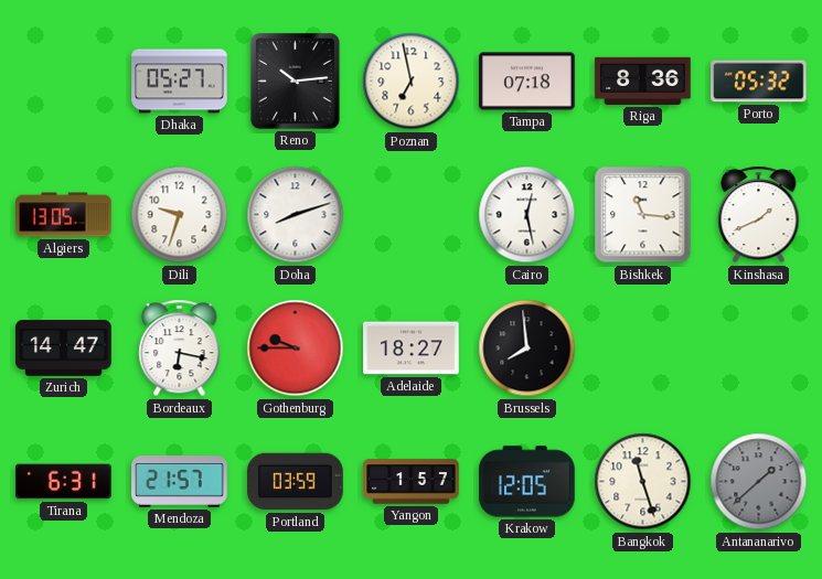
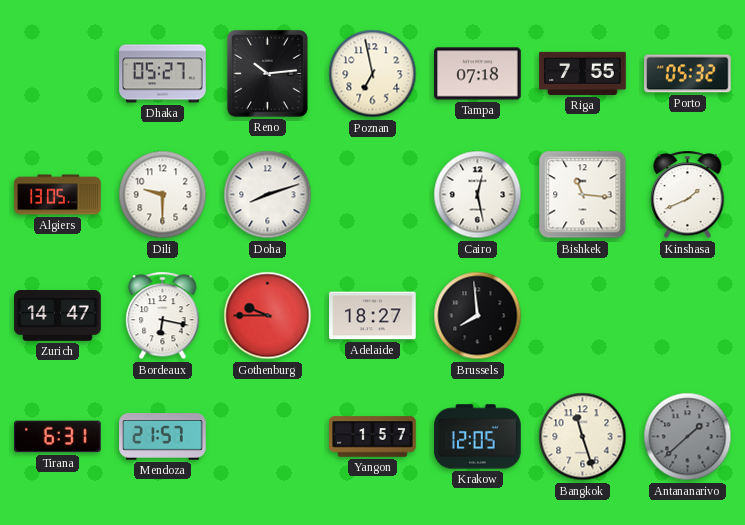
Riga: 8:36 -> 7:55
Dili: 9:33 -> 9:30
Portland: 03:59 -> none
